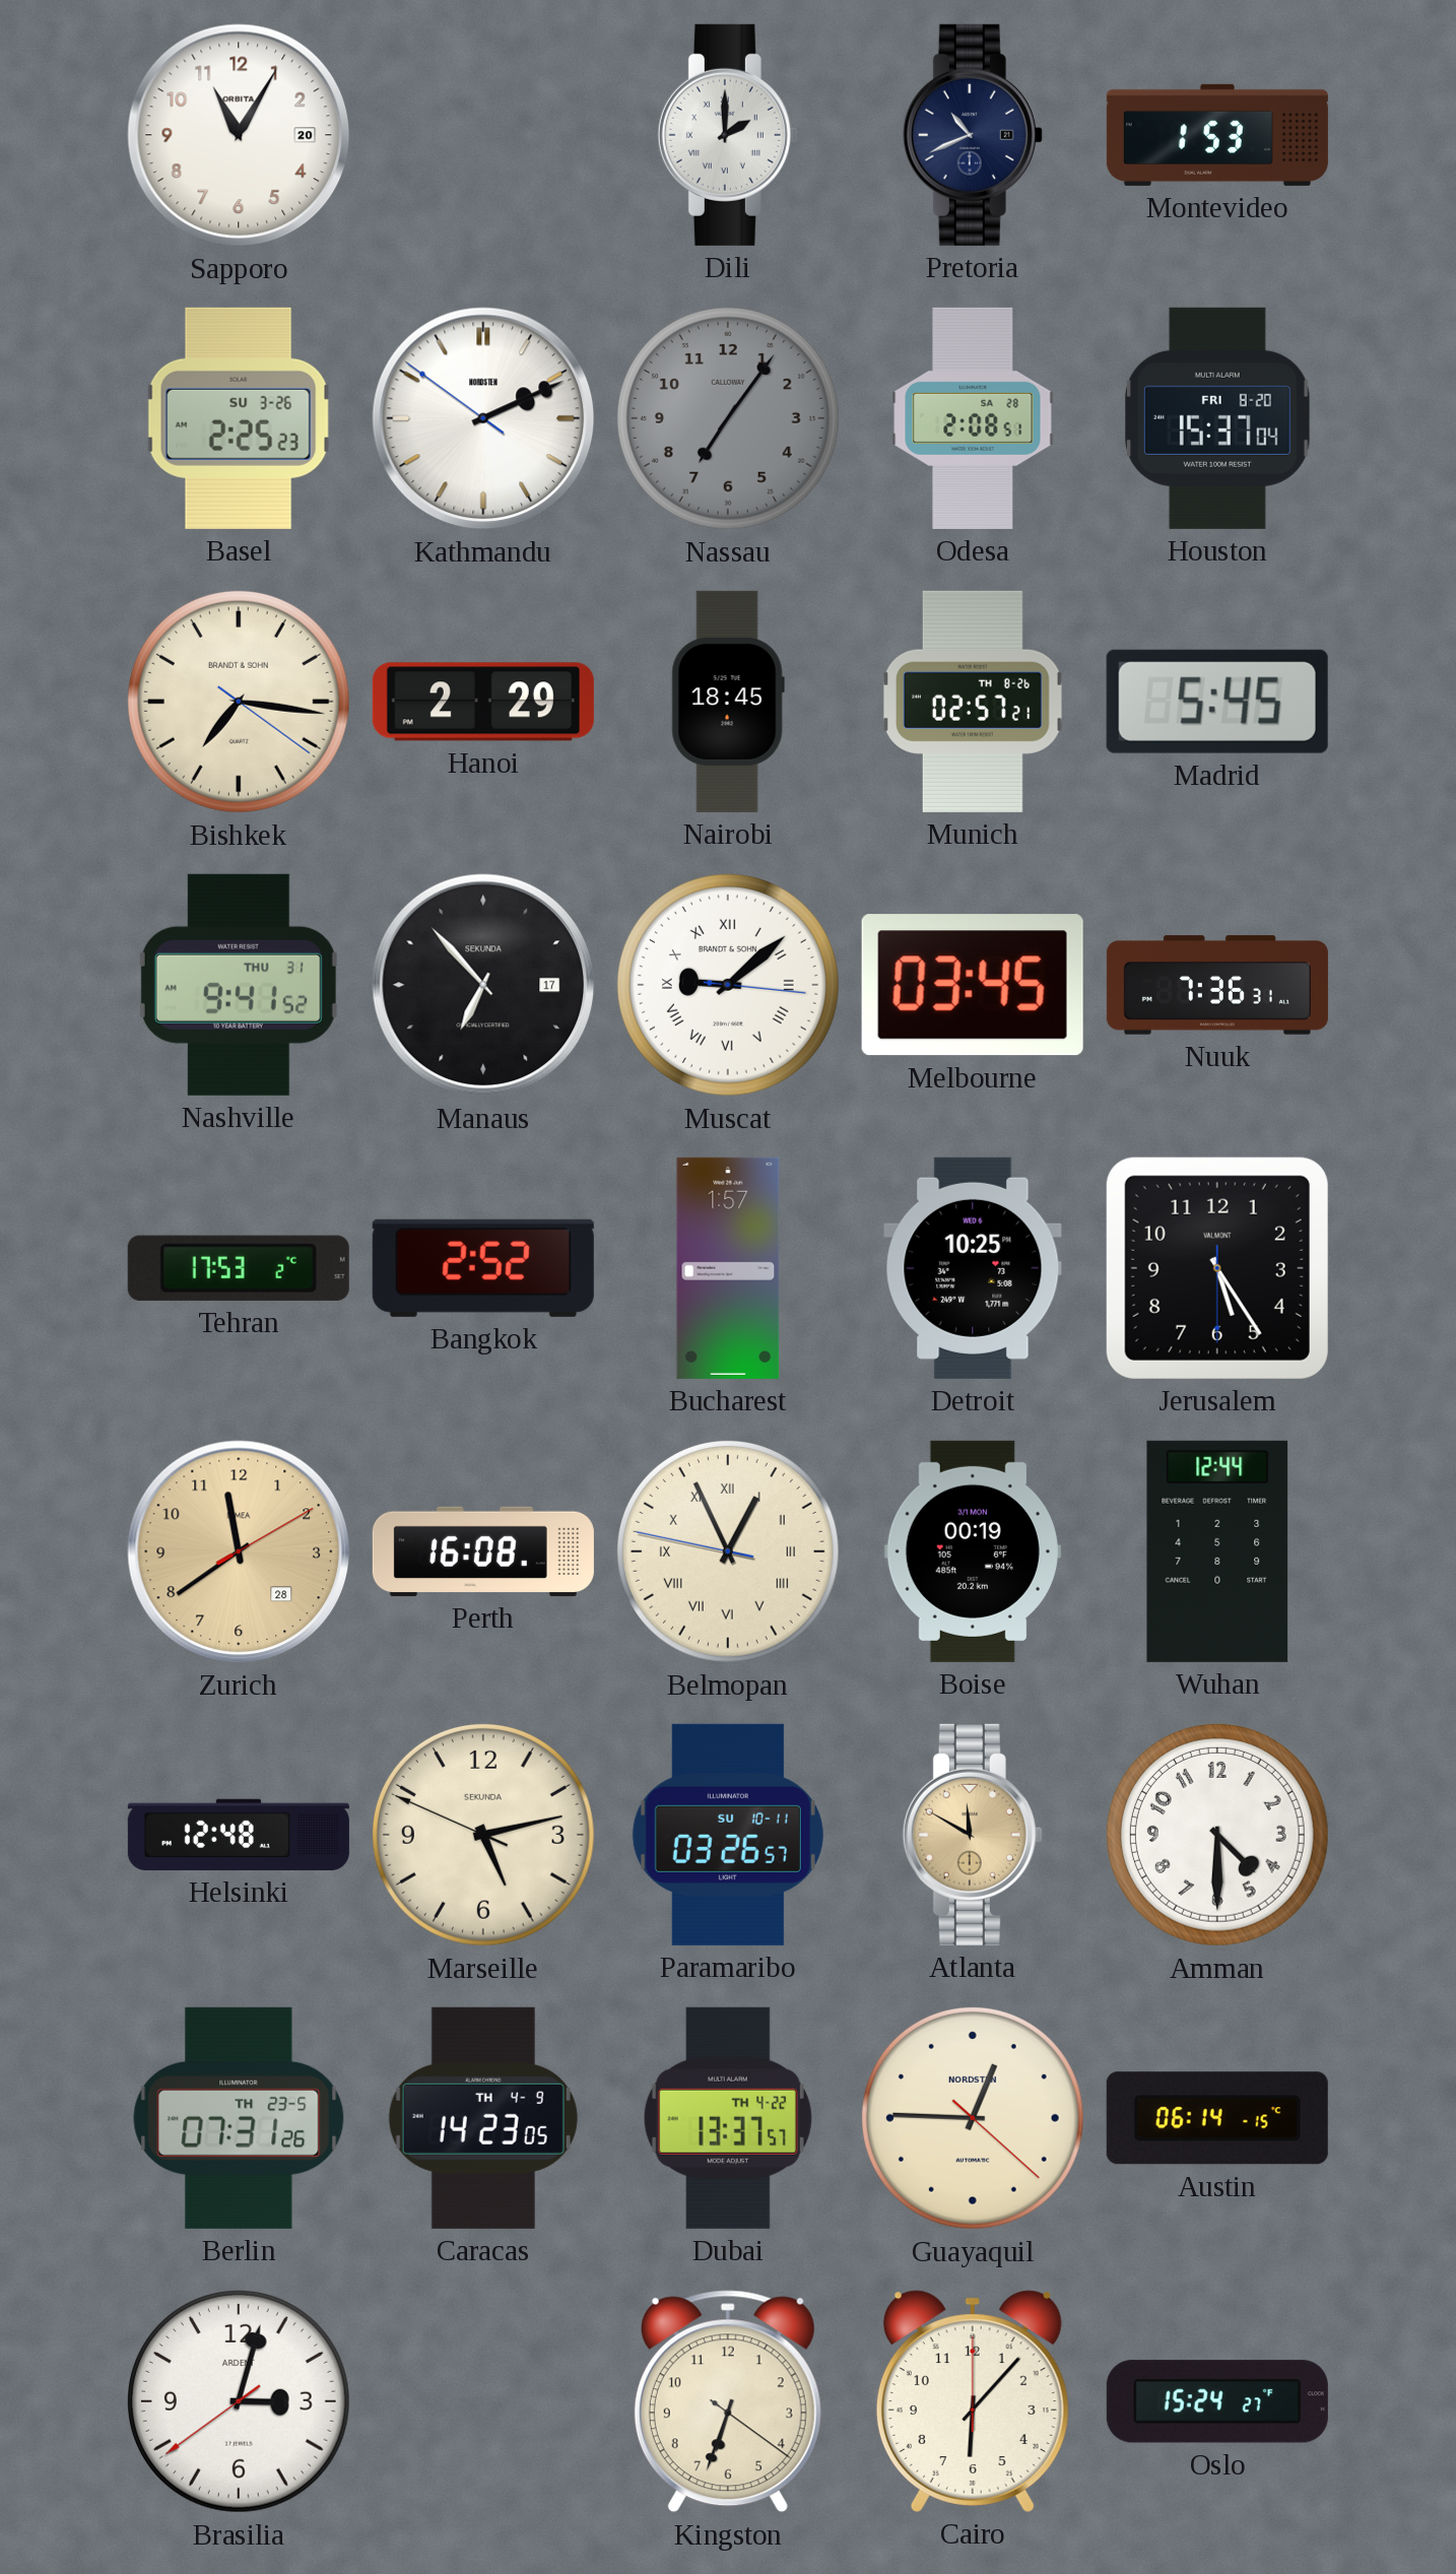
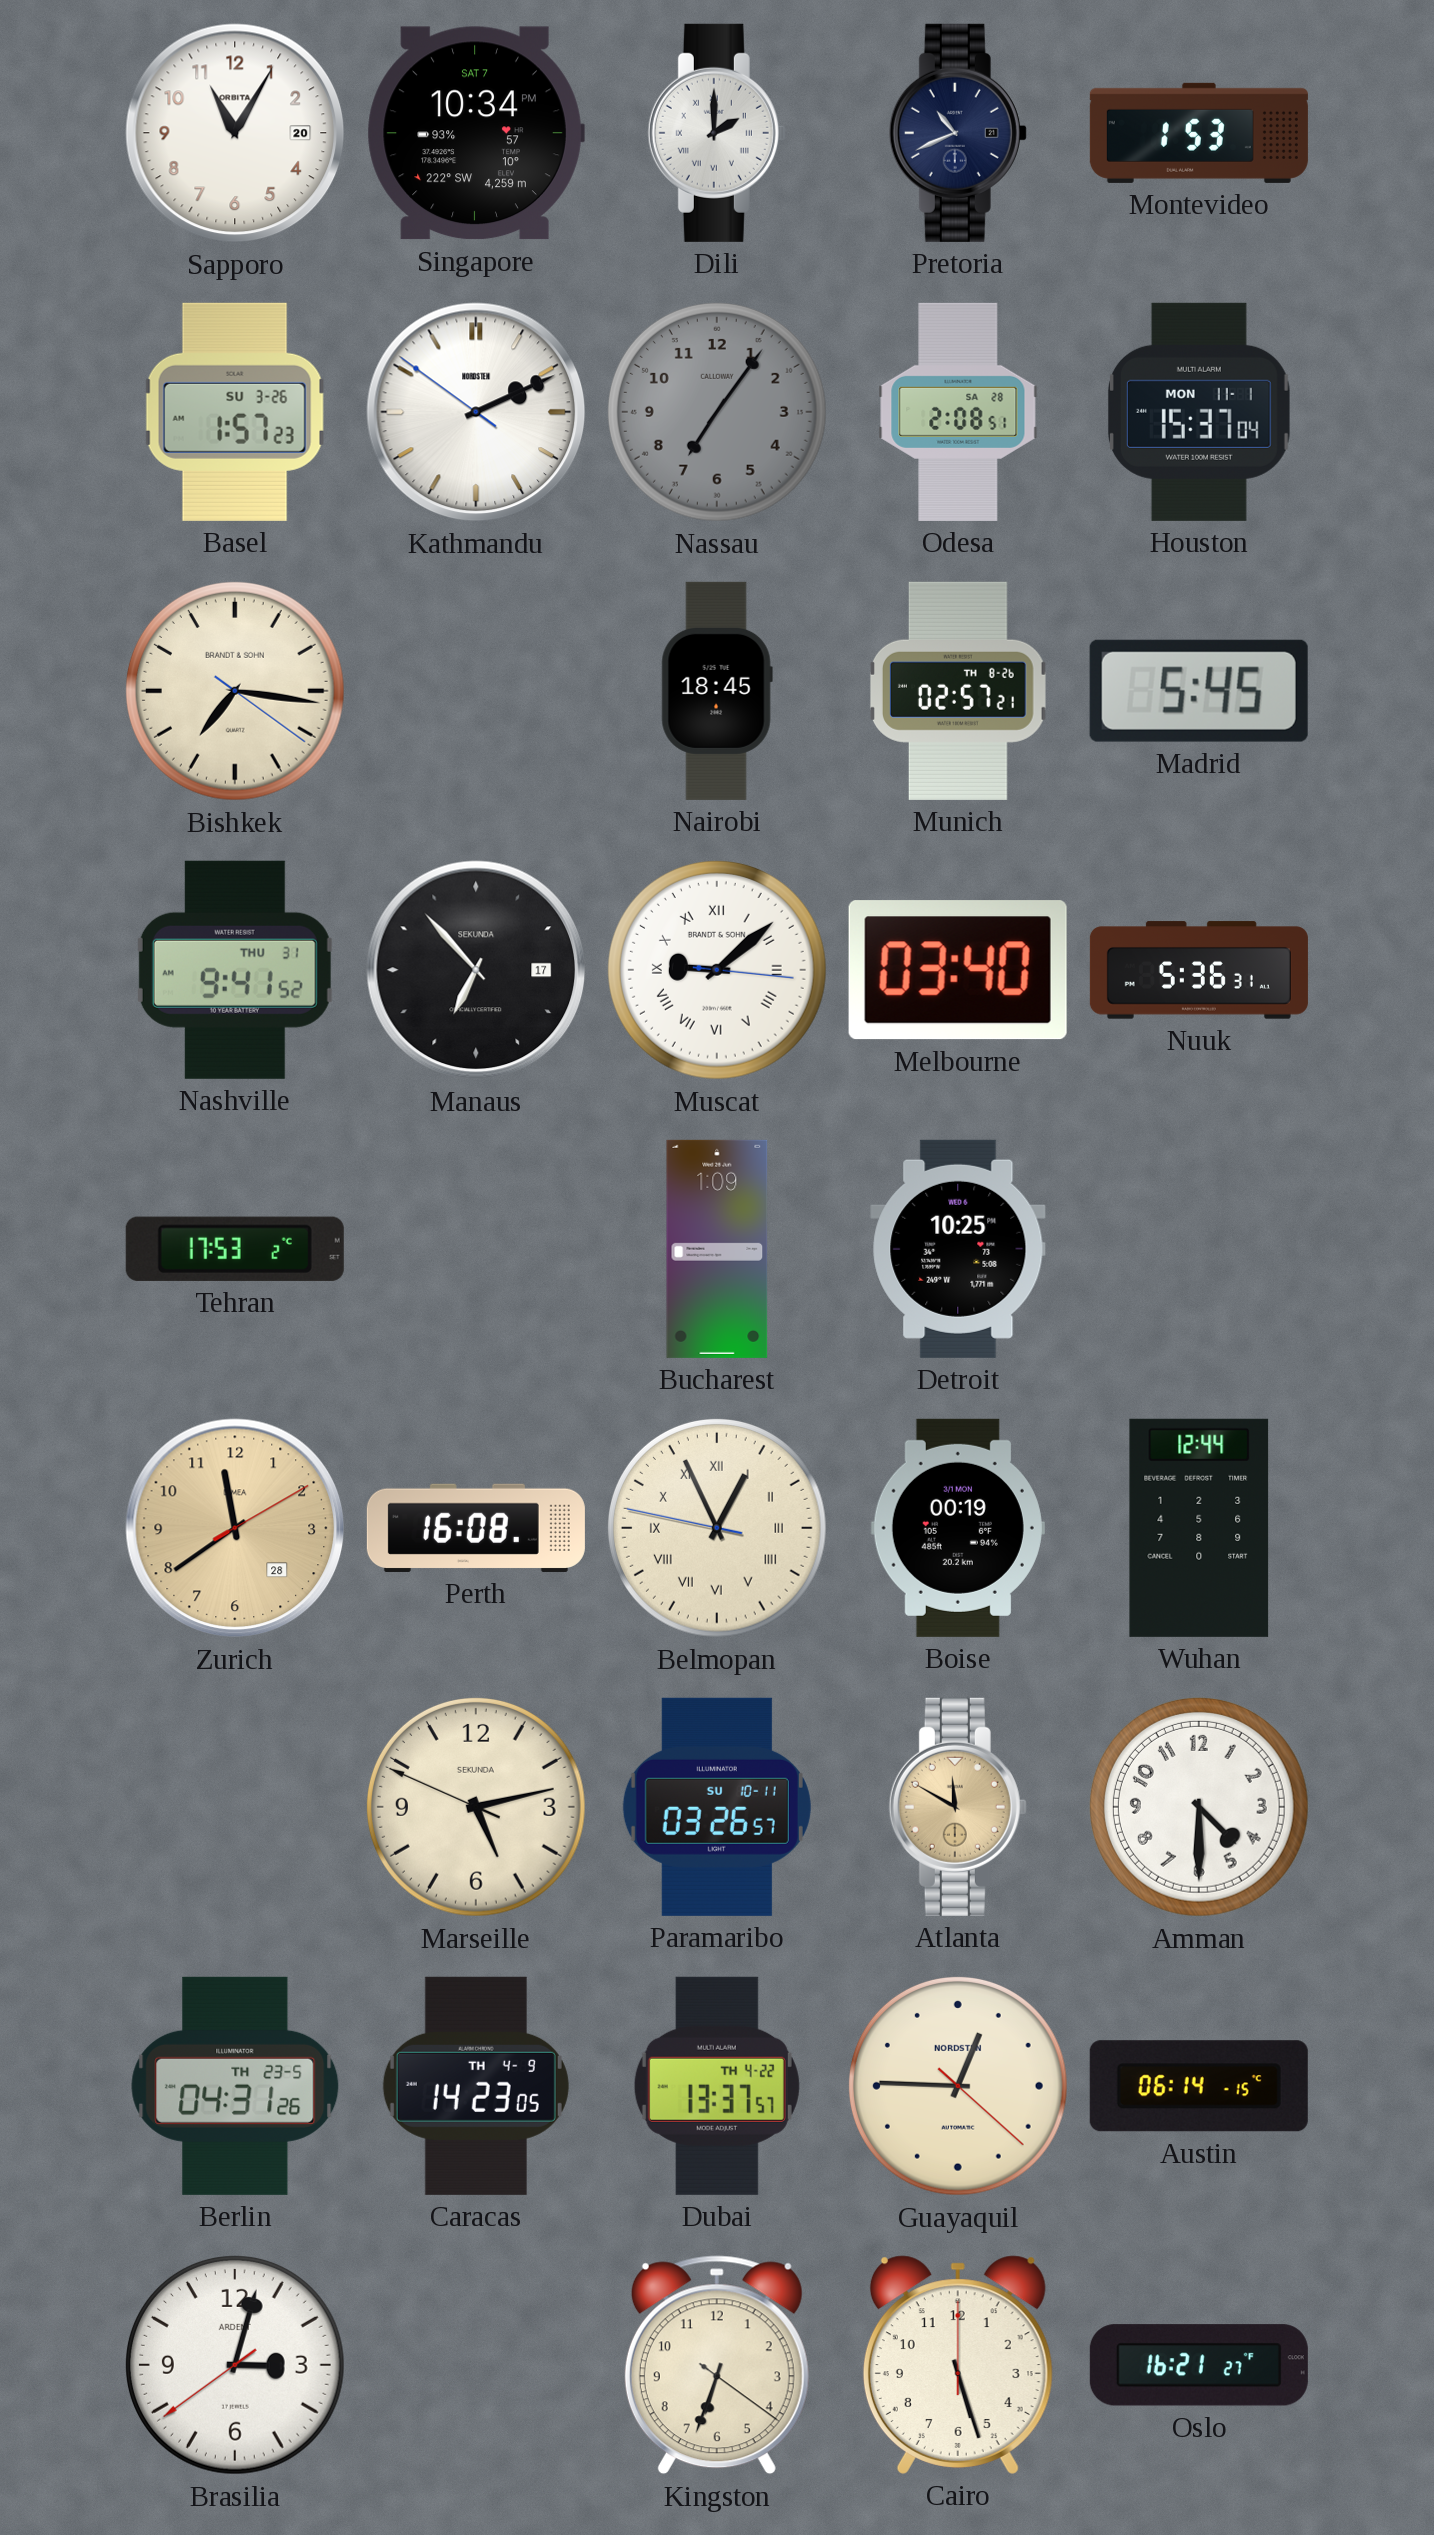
Singapore: none -> 10:34
Basel: 2:25 -> 1:57
Houston date: FRI 8-20 -> MON 11-1
Hanoi: 2:29 -> none
Melbourne: 03:45 -> 03:40
Nuuk: 7:36 -> 5:36
Bangkok: 2:52 -> none
Bucharest: 1:57 -> 1:09
Jerusalem: 5:24 -> none
Helsinki: 12:48 -> none
Berlin: 07:31 -> 04:31
Cairo: 6:07 -> 5:27
Oslo: 15:24 -> 16:21
